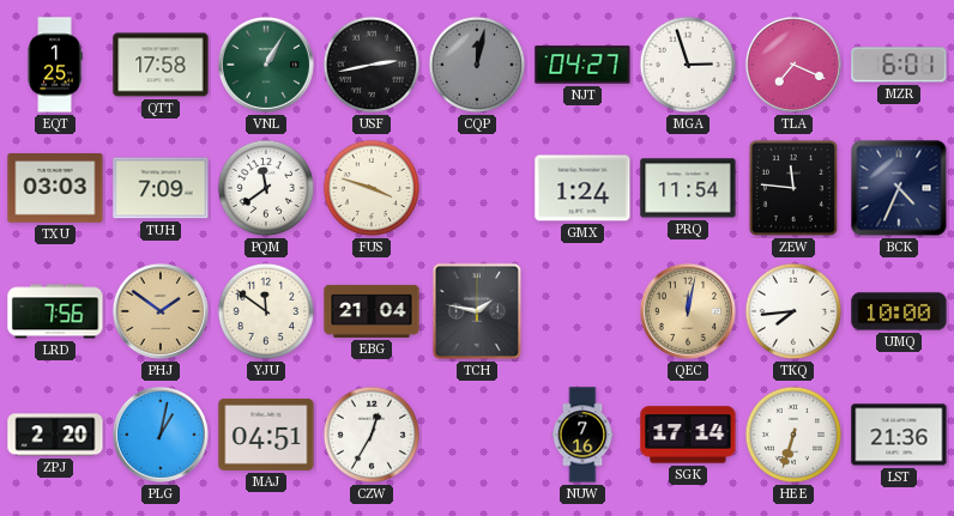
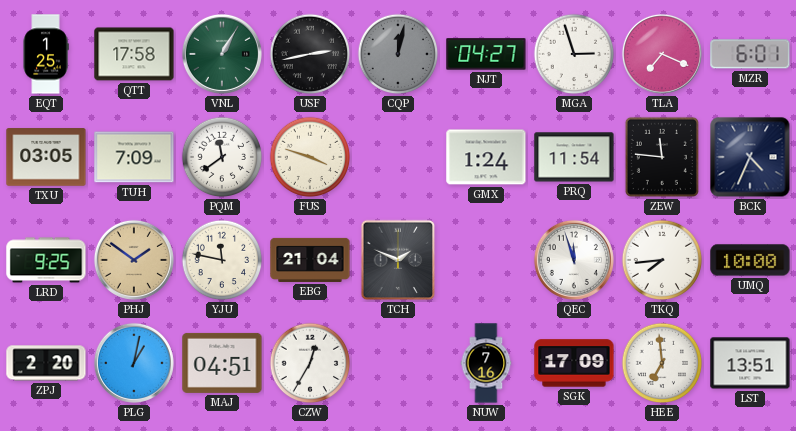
TXU: 03:03 -> 03:05
LRD: 7:56 -> 9:25
YJU: 11:51 -> 11:47
TCH: 1:47 -> 1:49
QEC: 12:02 -> 11:57
QEC dial: champagne -> white
SGK: 17:14 -> 17:09
HEE: 6:33 -> 6:59
LST: 21:36 -> 13:51
